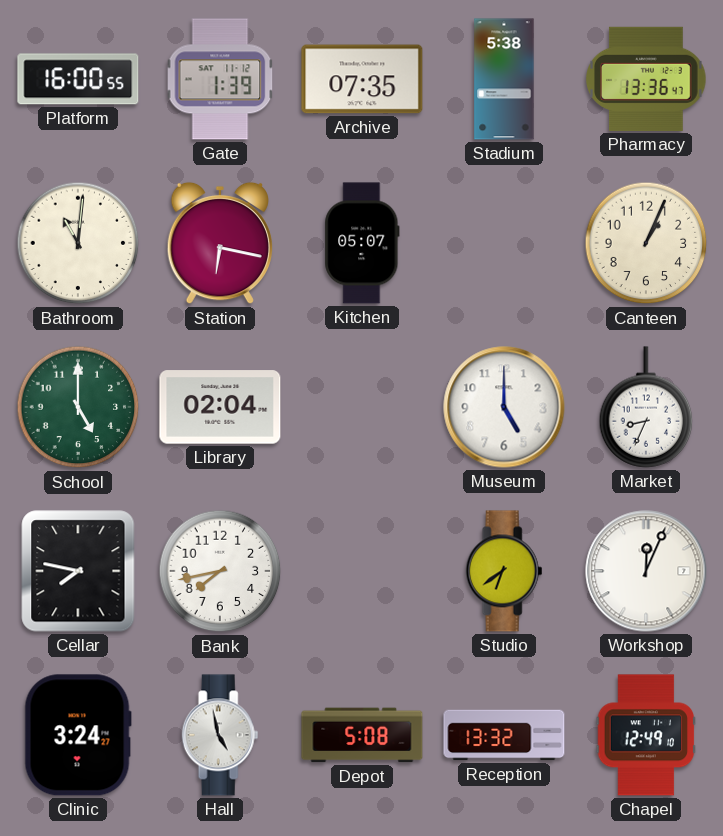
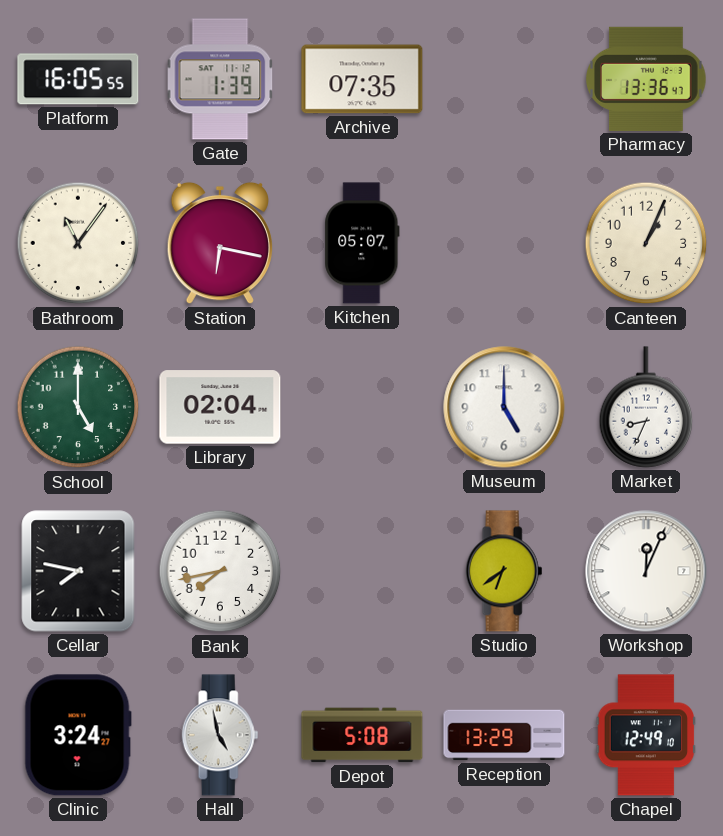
Platform: 16:00 -> 16:05
Stadium: 5:38 -> none
Bathroom: 11:01 -> 11:06
Reception: 13:32 -> 13:29
